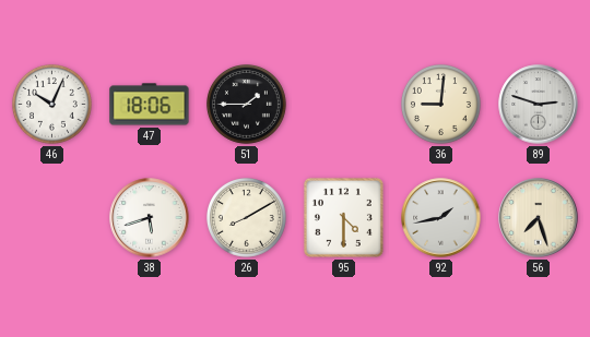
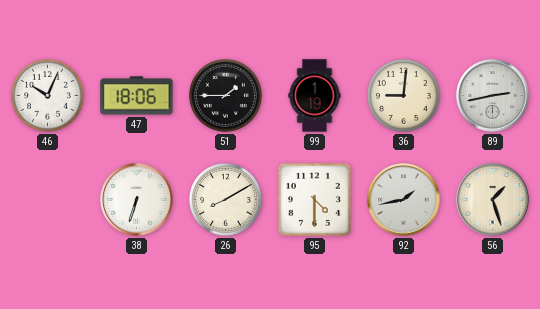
99: none -> 1:19
89: 2:48 -> 2:43
38: 5:42 -> 6:33
56: 7:27 -> 1:27
